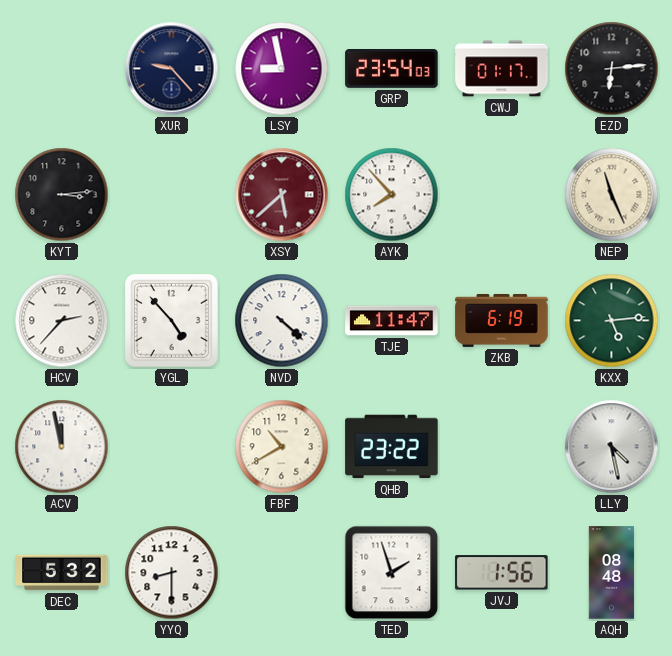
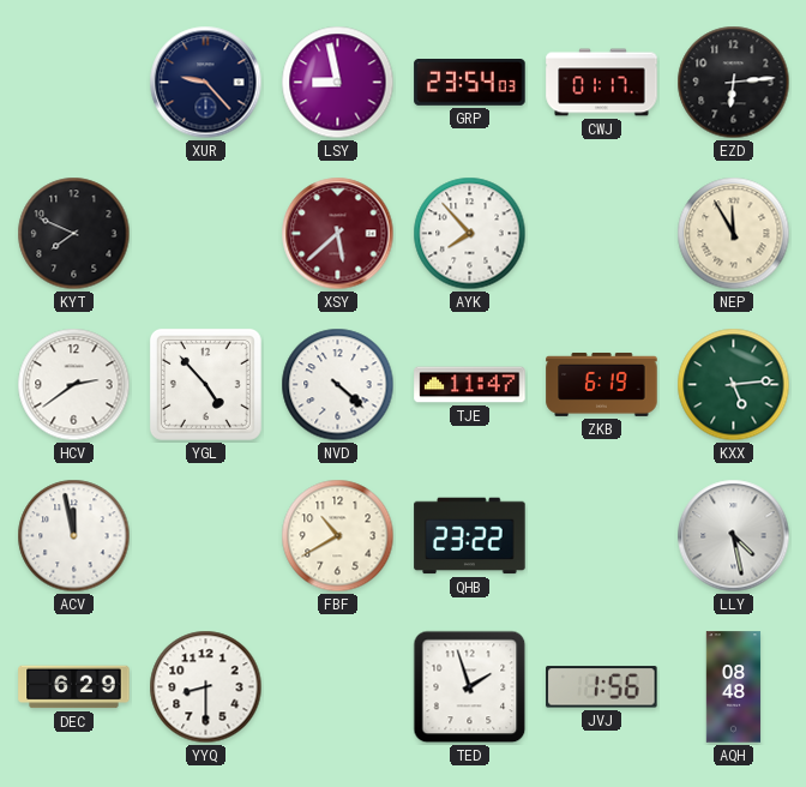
KYT: 3:14 -> 7:49
NEP: 11:26 -> 11:55
HCV: 2:37 -> 2:39
DEC: 5:32 -> 6:29
